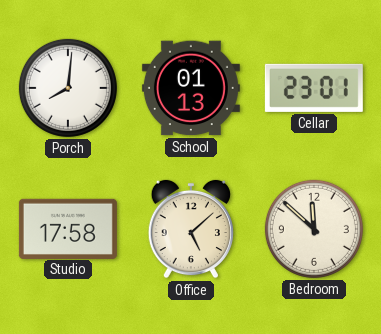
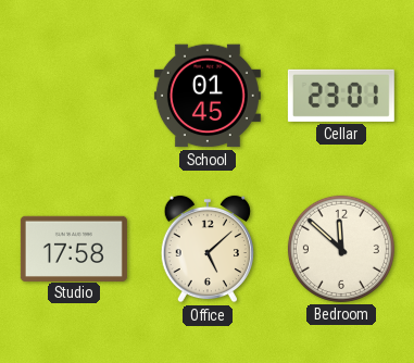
Porch: 8:01 -> none
School: 01:13 -> 01:45
